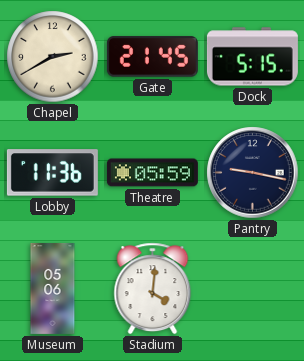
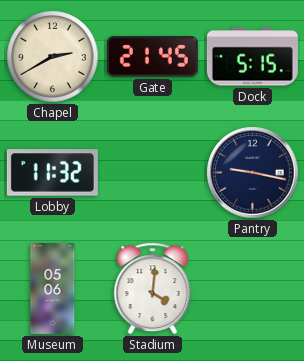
Lobby: 11:36 -> 11:32
Theatre: 05:59 -> none
